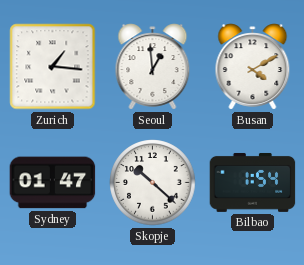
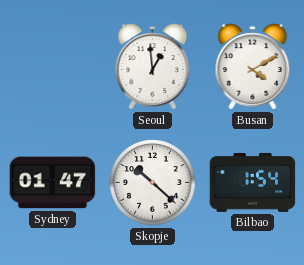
Zurich: 1:16 -> none
